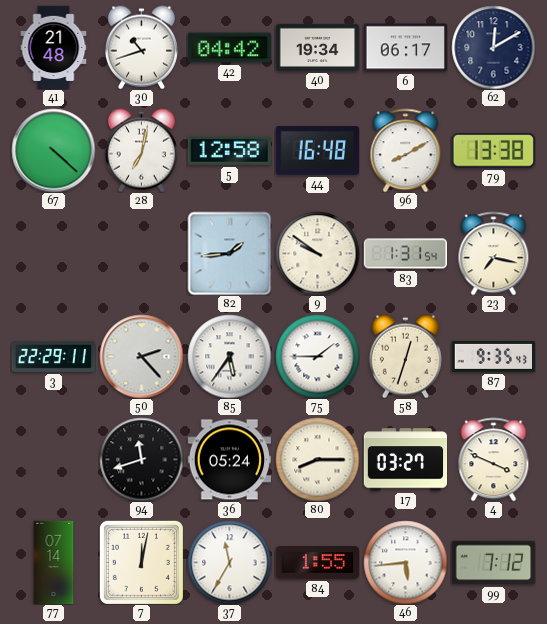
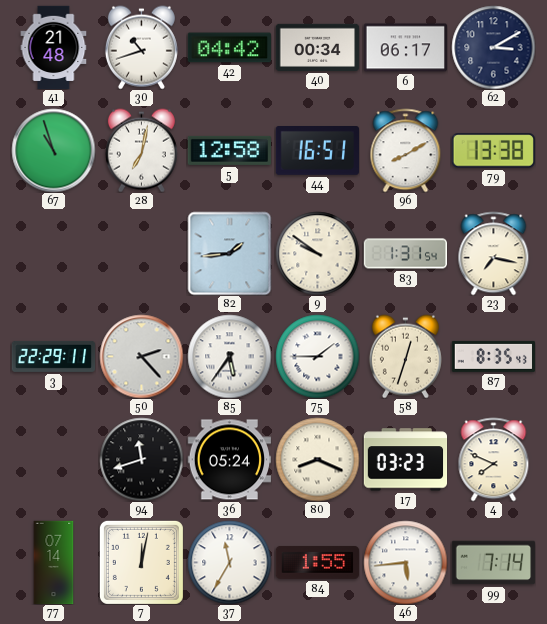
40: 19:34 -> 00:34
62: 12:10 -> 3:10
67: 4:22 -> 10:57
44: 16:48 -> 16:51
87: 9:35 -> 8:35
80: 8:15 -> 8:19
17: 03:27 -> 03:23
4: 3:49 -> 7:49
99: 7:12 -> 7:14
